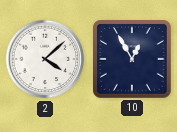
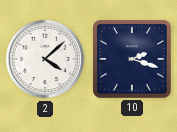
10: 12:55 -> 2:18
